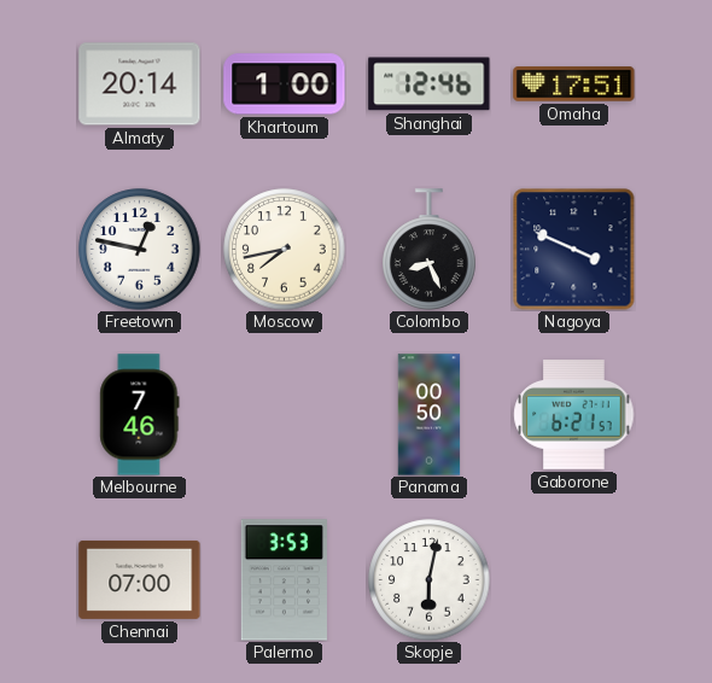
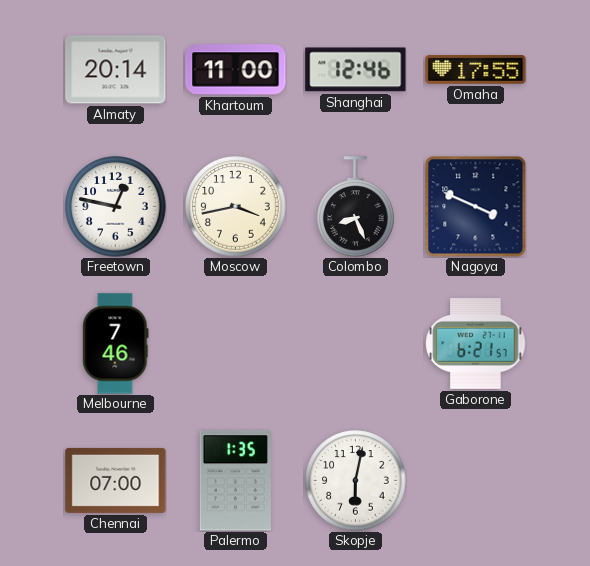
Khartoum: 1:00 -> 11:00
Omaha: 17:51 -> 17:55
Moscow: 7:43 -> 3:43
Panama: 00:50 -> none
Palermo: 3:53 -> 1:35
